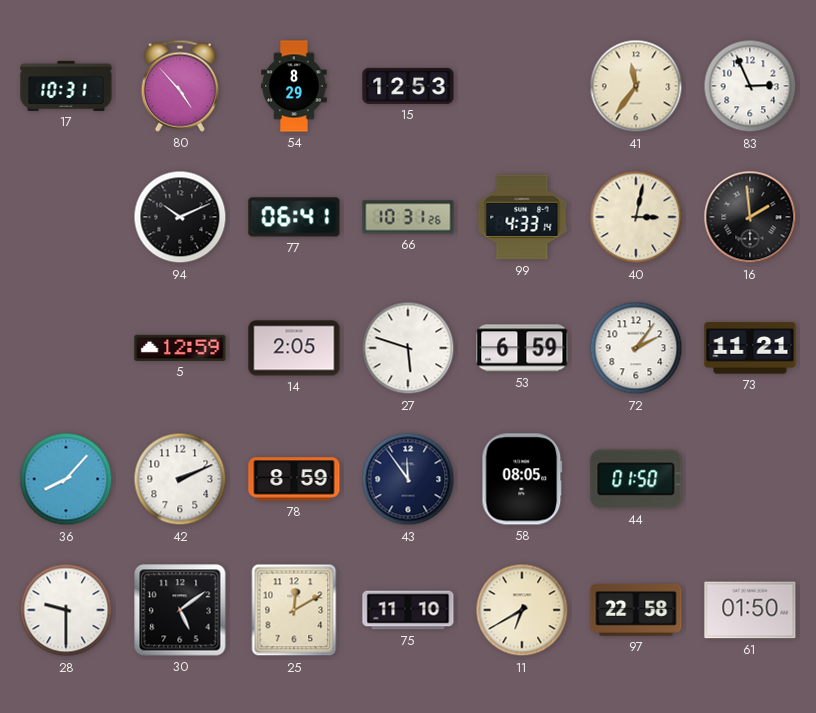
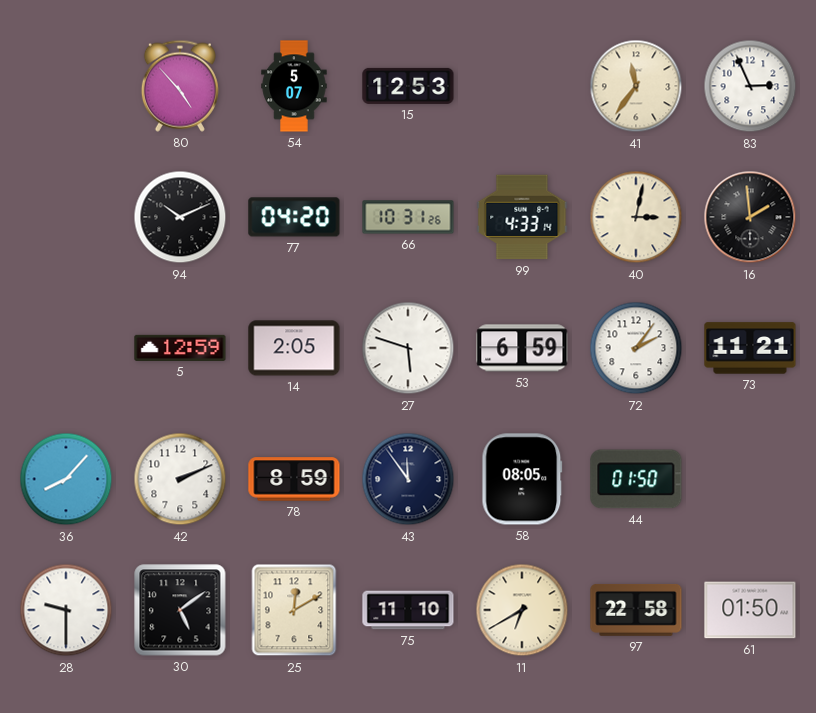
17: 10:31 -> none
54: 8:29 -> 5:07
77: 06:41 -> 04:20
